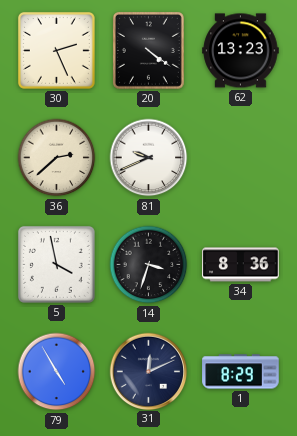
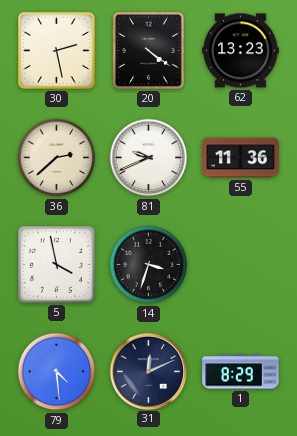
30: 2:26 -> 2:28
55: none -> 11:36
34: 8:36 -> none
79: 4:55 -> 4:29
